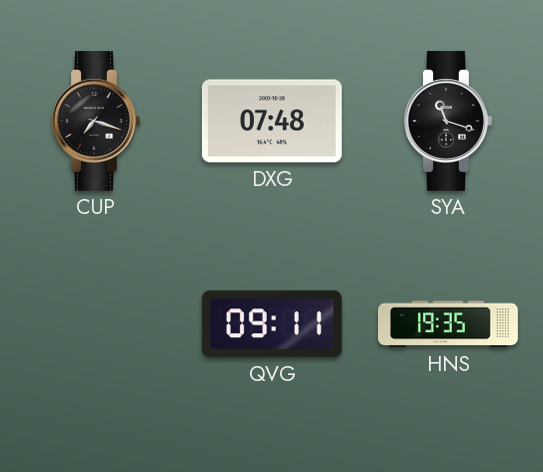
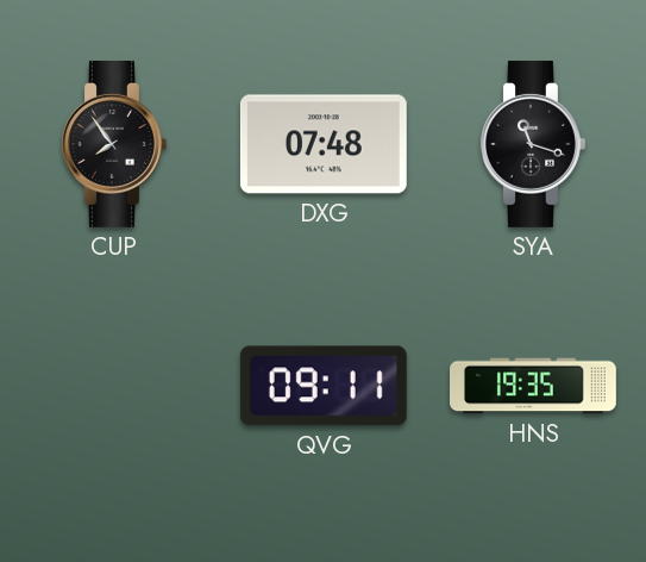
CUP: 7:18 -> 7:54
